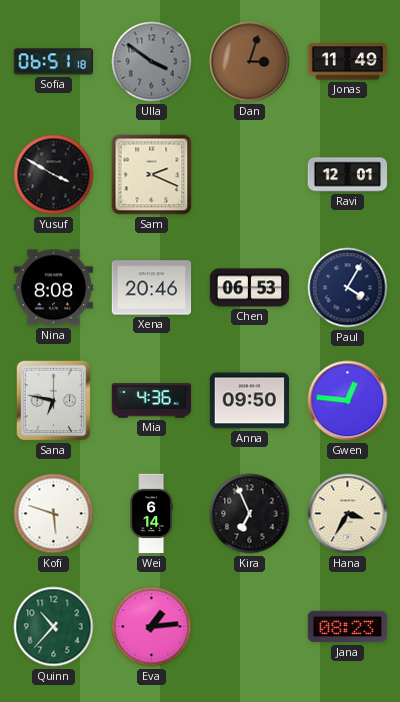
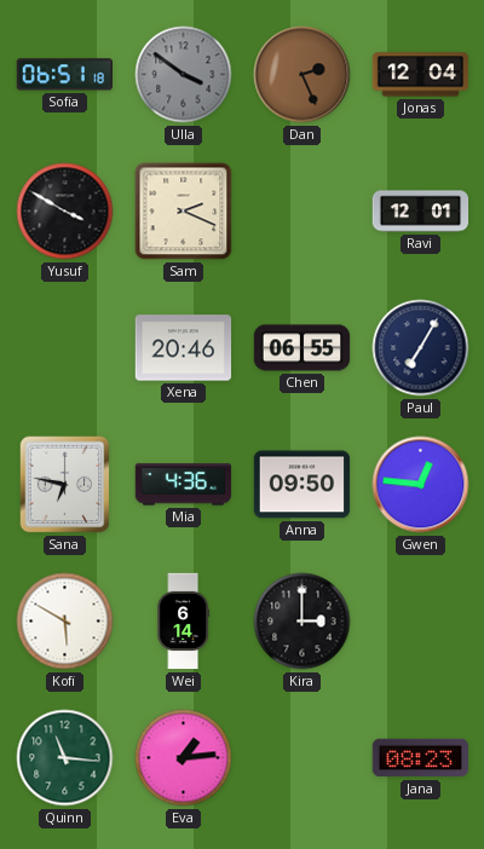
Dan: 3:03 -> 2:26
Jonas: 11:49 -> 12:04
Nina: 8:08 -> none
Chen: 06:53 -> 06:55
Paul: 4:05 -> 7:05
Kofi: 5:48 -> 5:50
Kira: 6:56 -> 3:00
Hana: 3:35 -> none
Quinn: 10:37 -> 11:16
